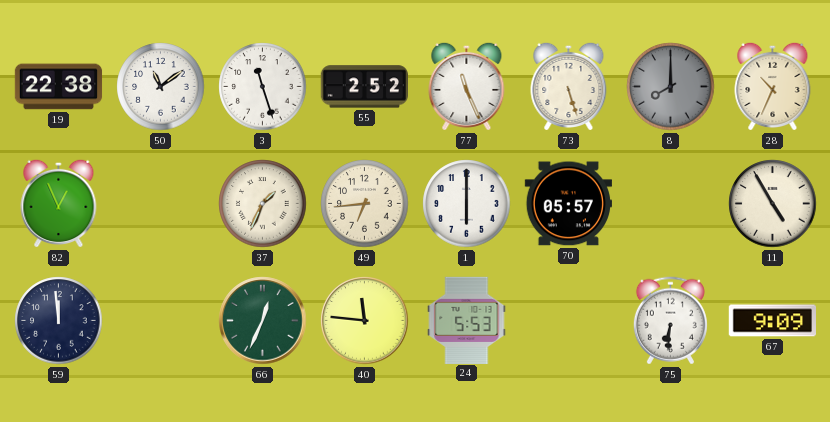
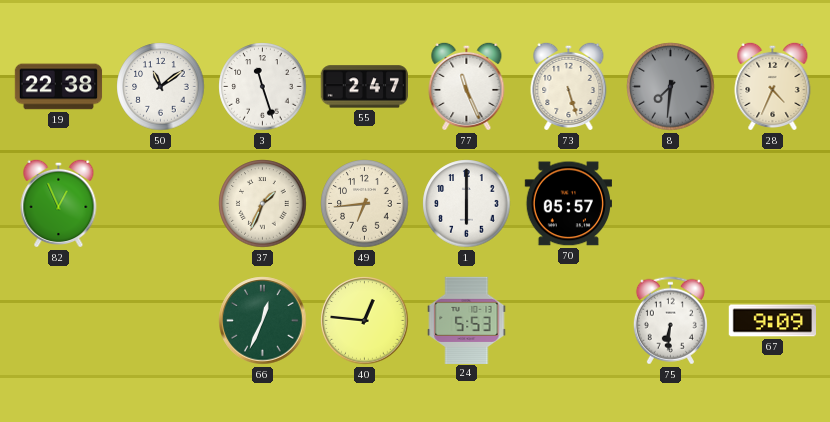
55: 2:52 -> 2:47
8: 8:00 -> 7:31
28: 10:34 -> 4:34
11: 4:55 -> none
59: 11:59 -> none
40: 11:46 -> 12:46
